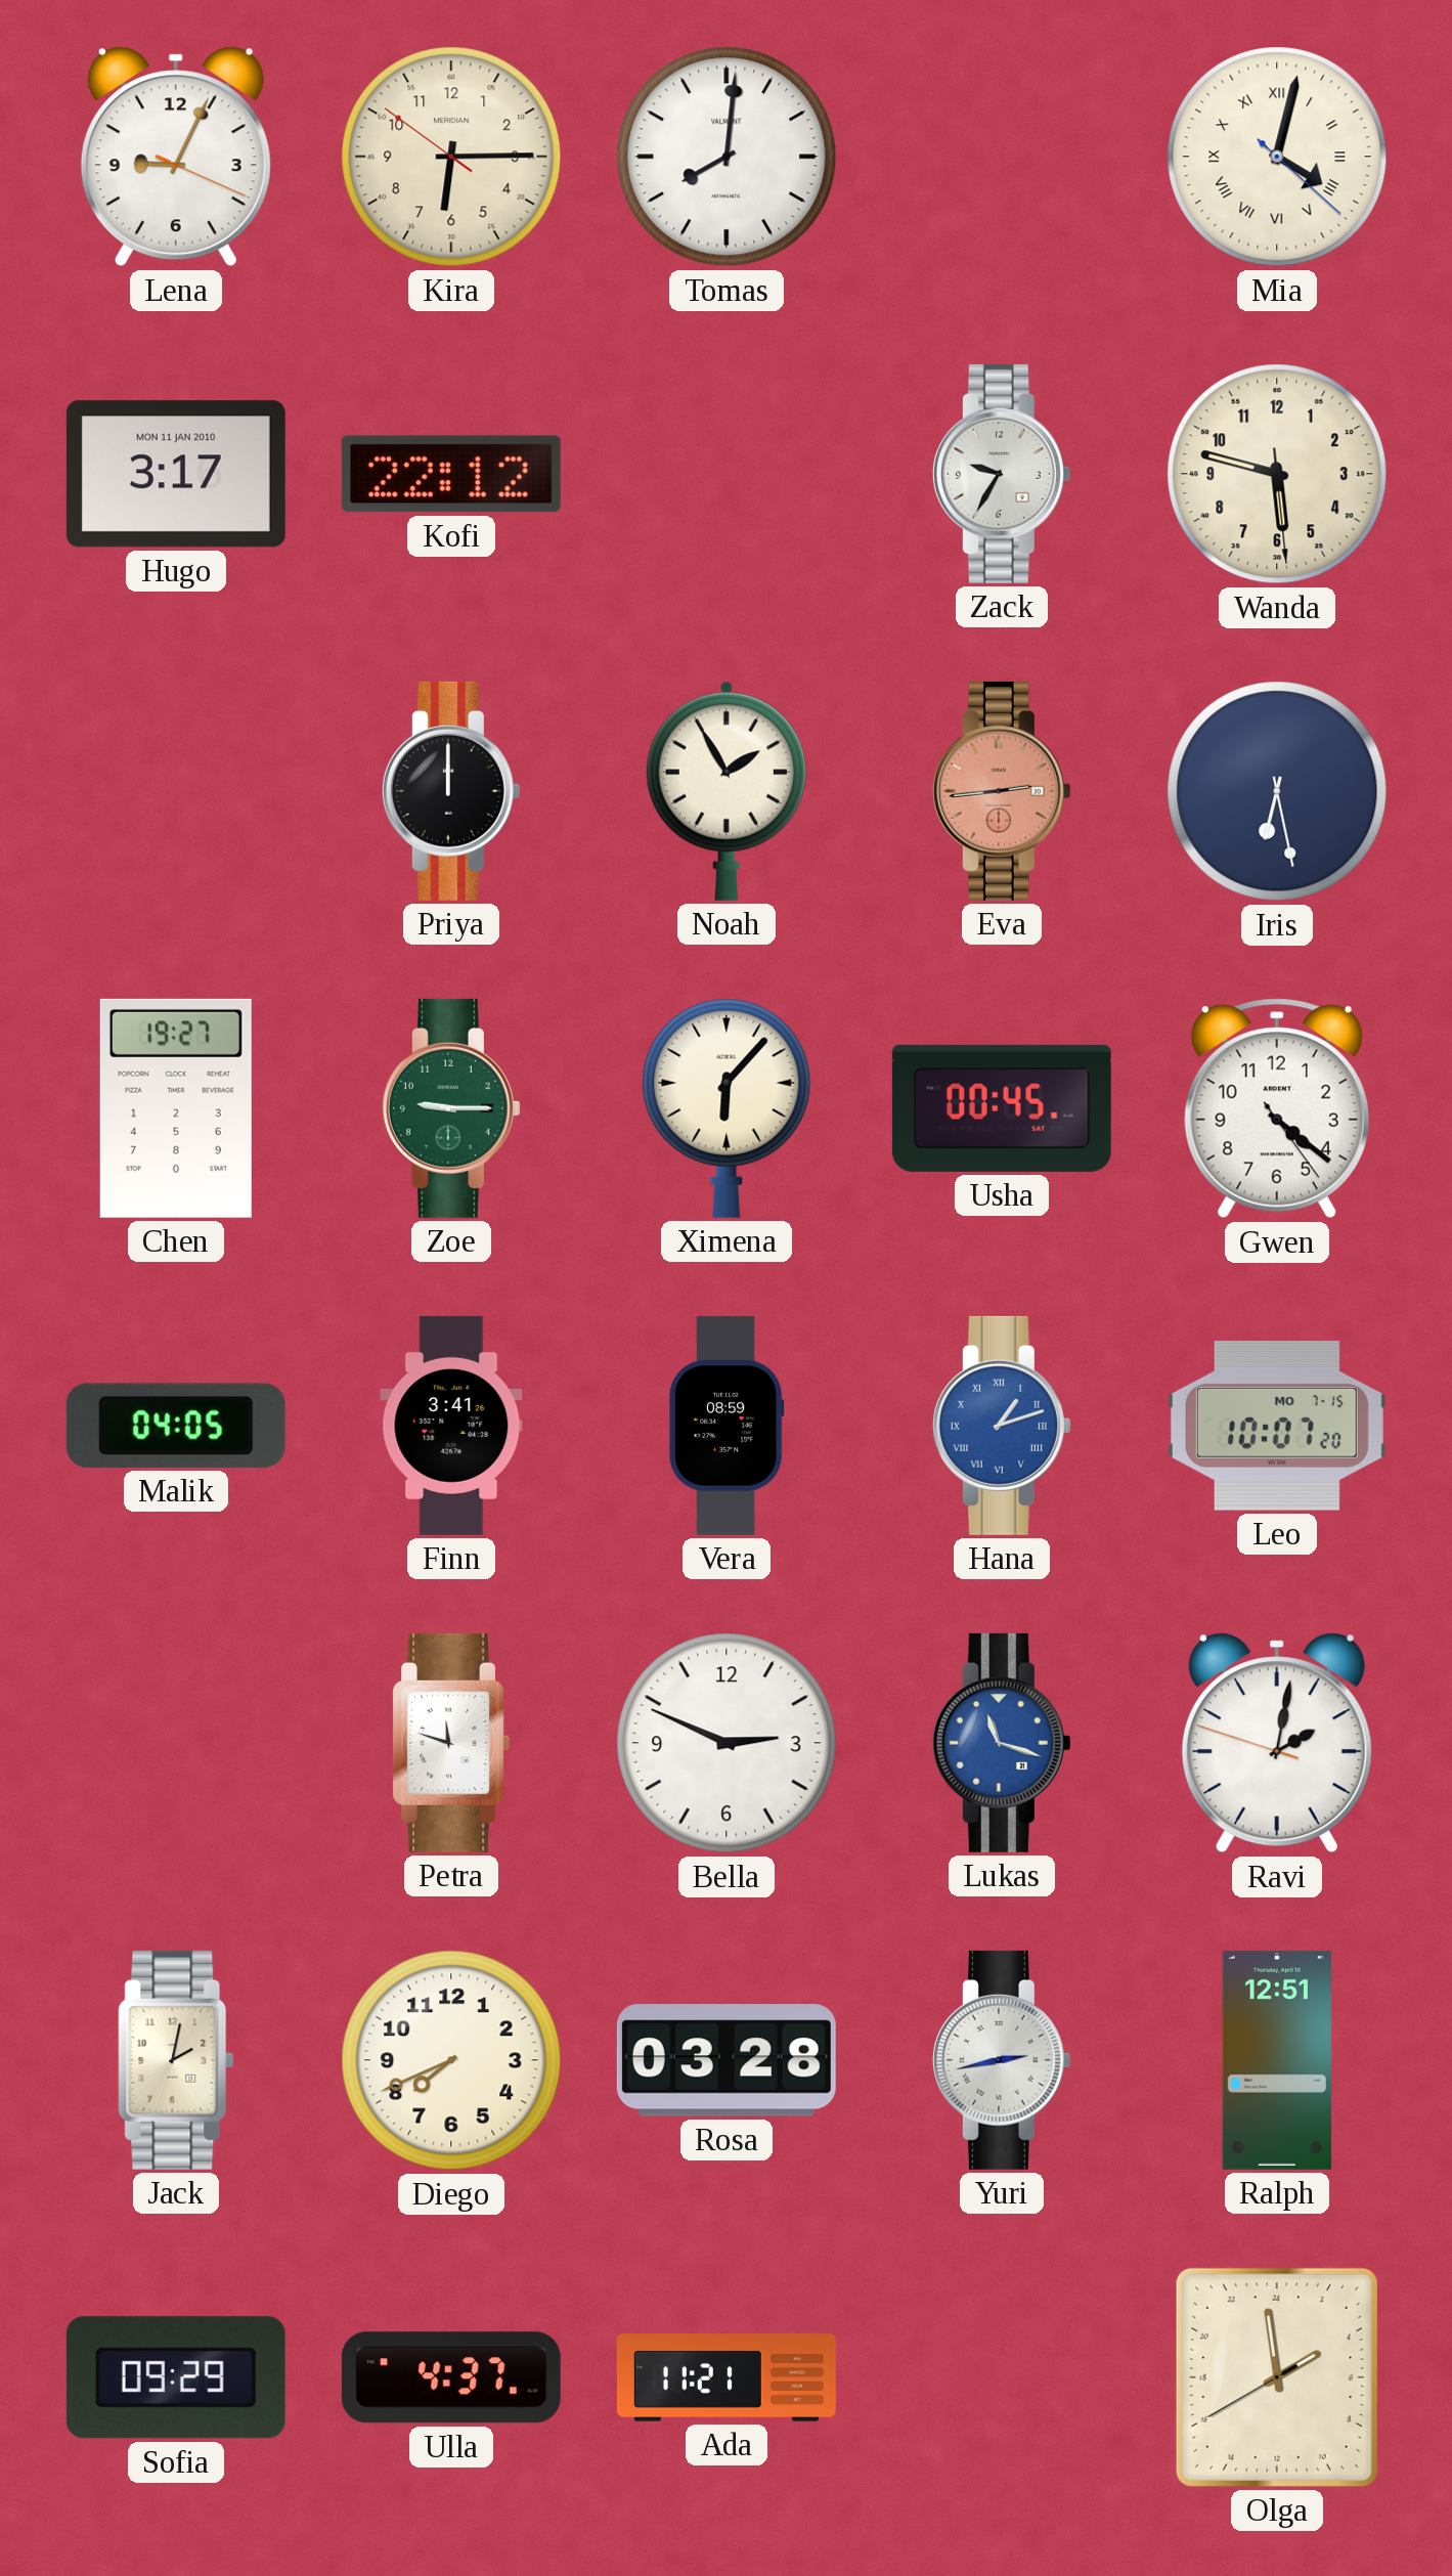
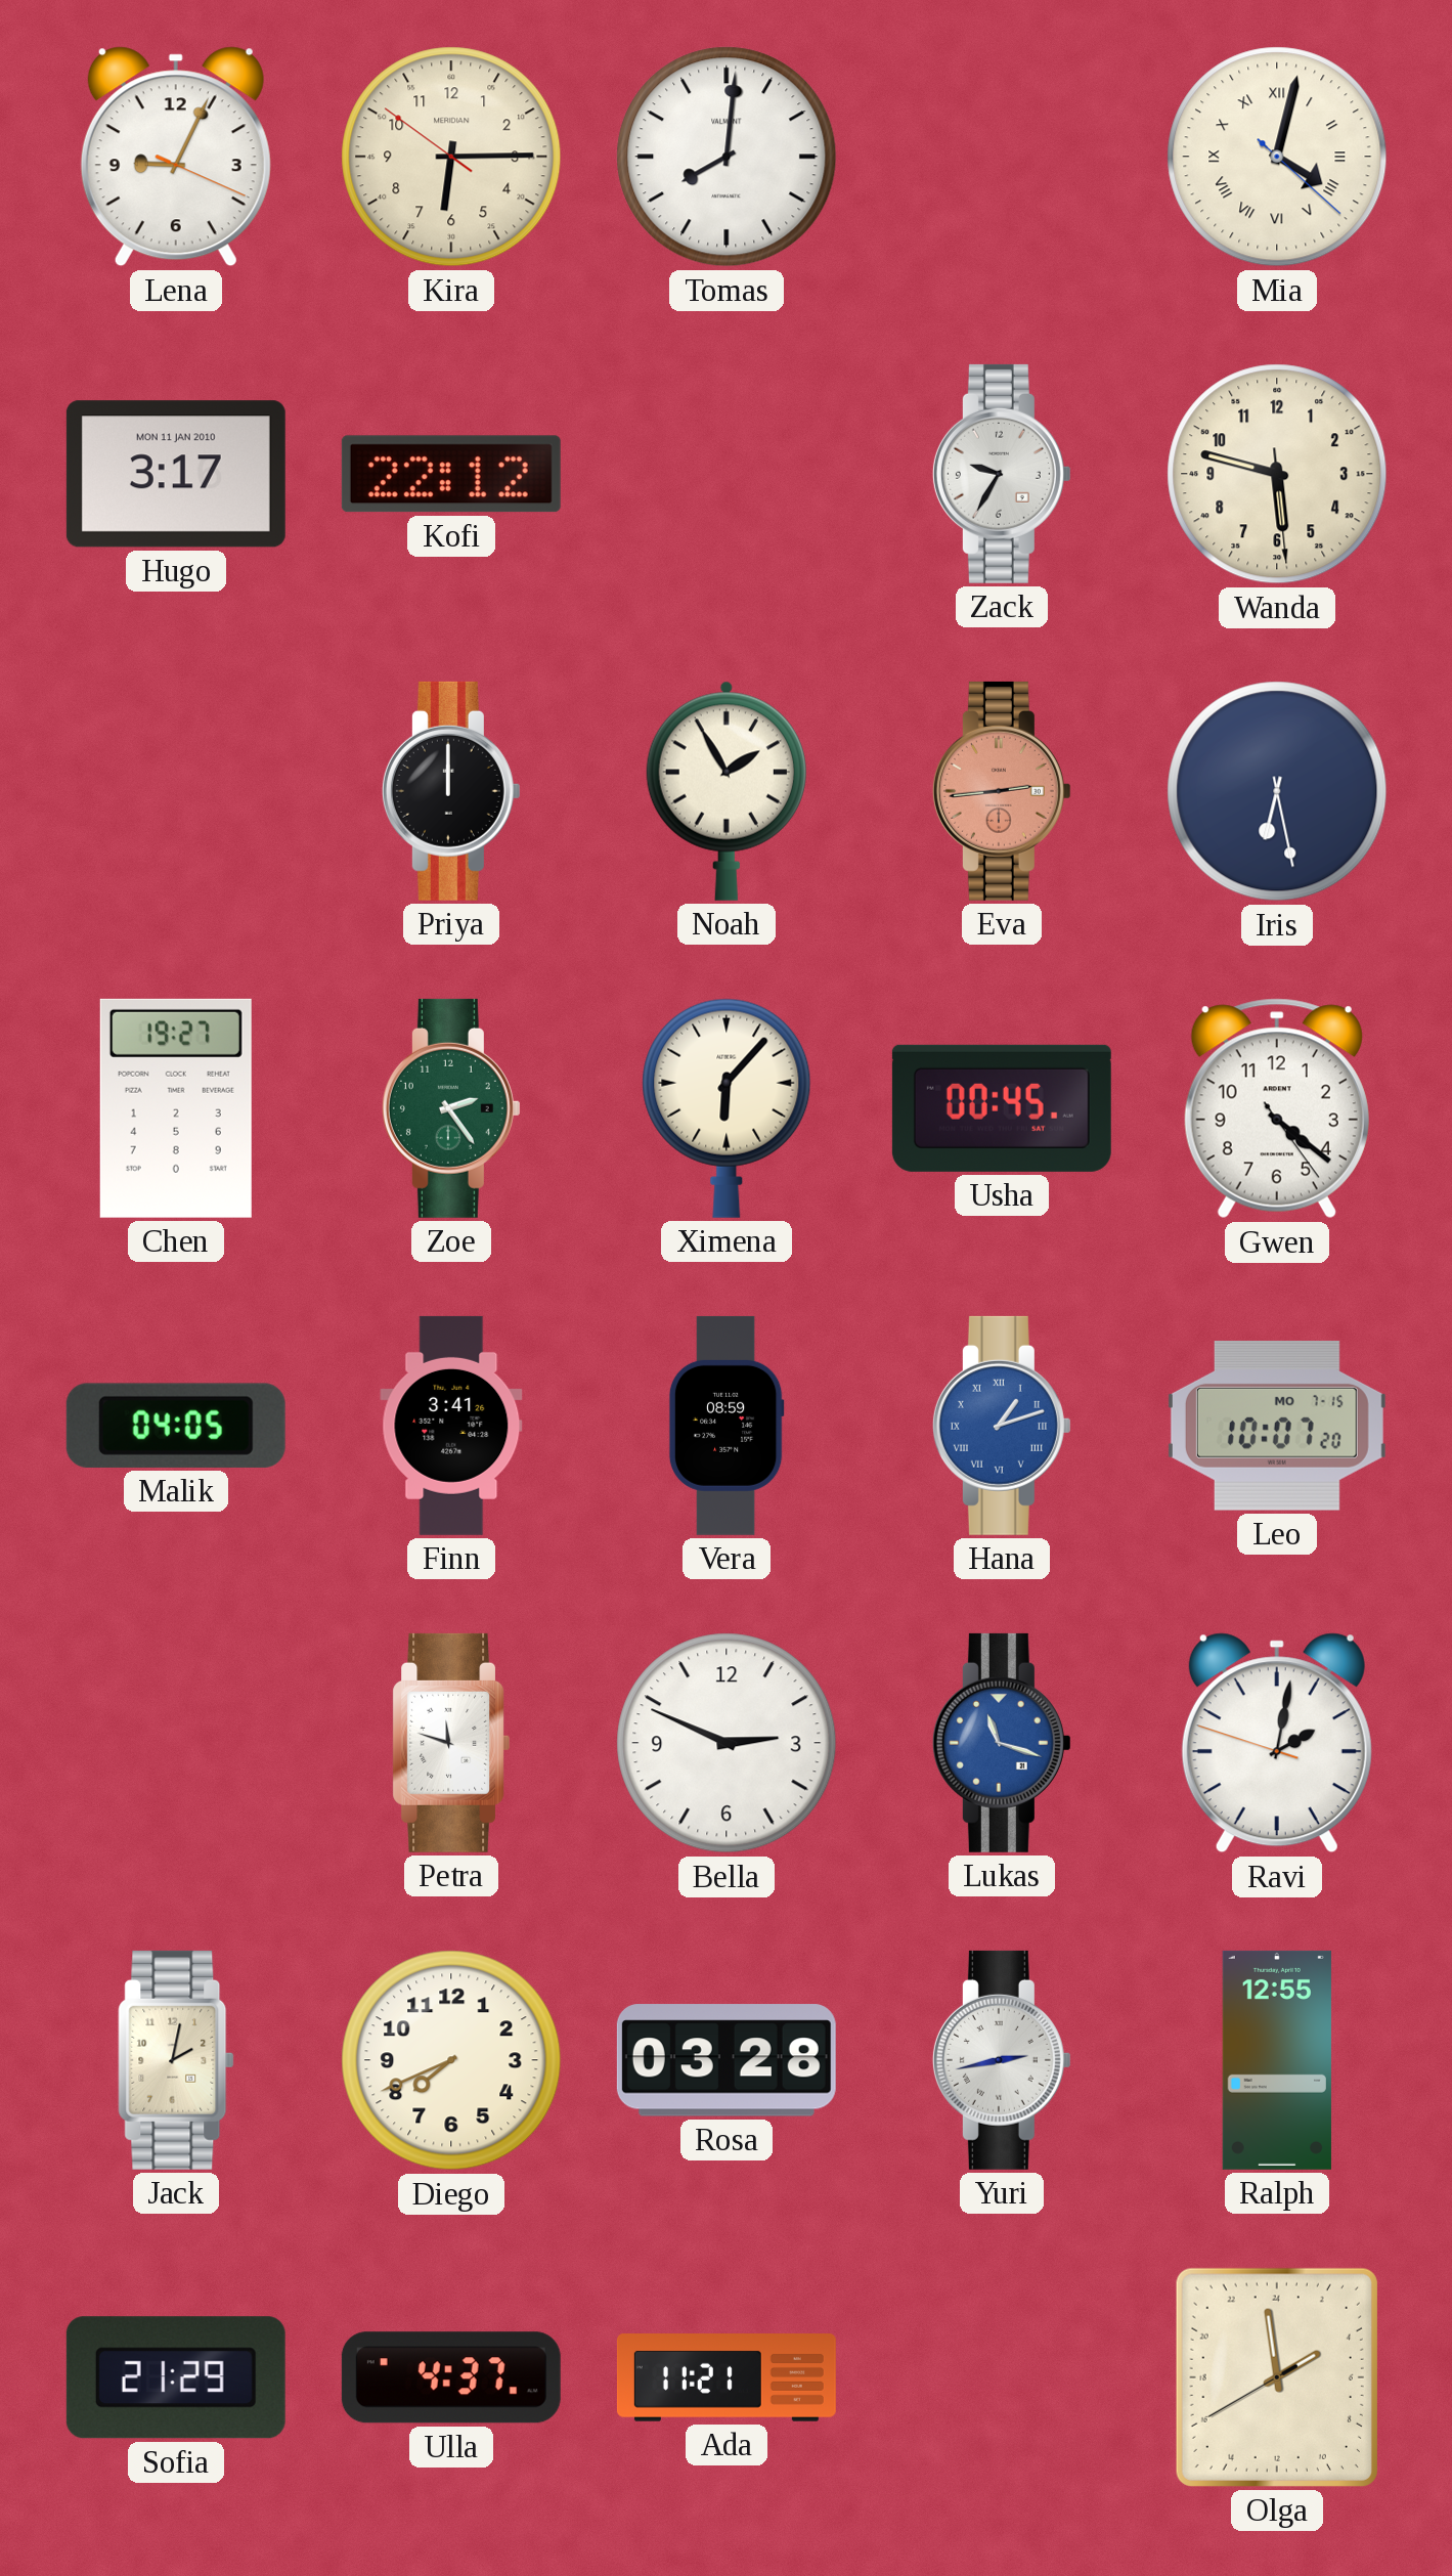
Zoe: 9:15 -> 2:24
Ralph: 12:51 -> 12:55
Sofia: 09:29 -> 21:29
